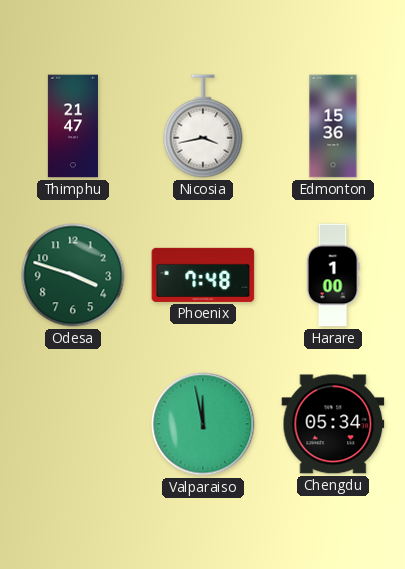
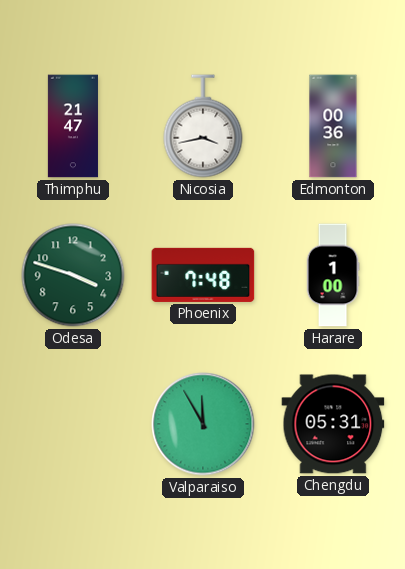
Edmonton: 15:36 -> 00:36
Valparaiso: 11:58 -> 11:55
Chengdu: 05:34 -> 05:31
